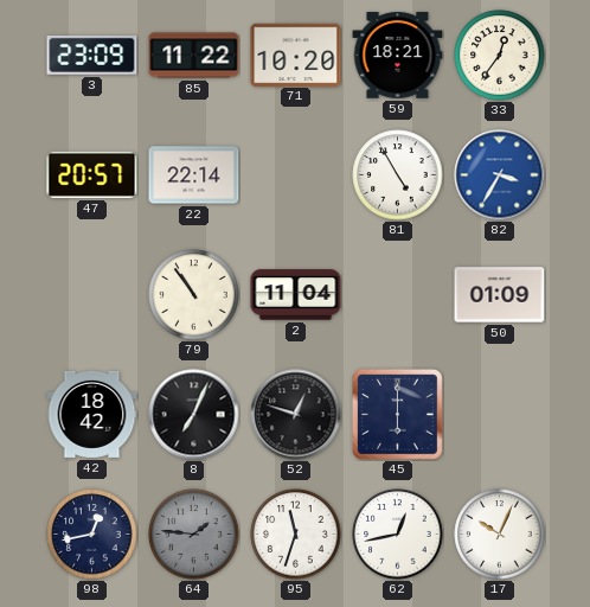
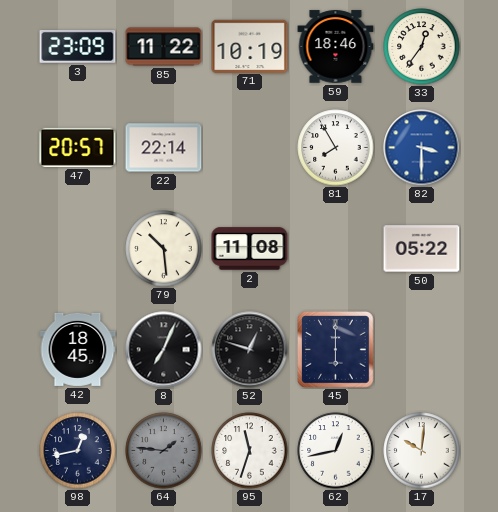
71: 10:20 -> 10:19
59: 18:21 -> 18:46
81: 4:55 -> 7:55
82: 3:35 -> 3:30
79: 10:54 -> 10:29
2: 11:04 -> 11:08
50: 01:09 -> 05:22
42: 18:42 -> 18:45
17: 10:04 -> 10:01
